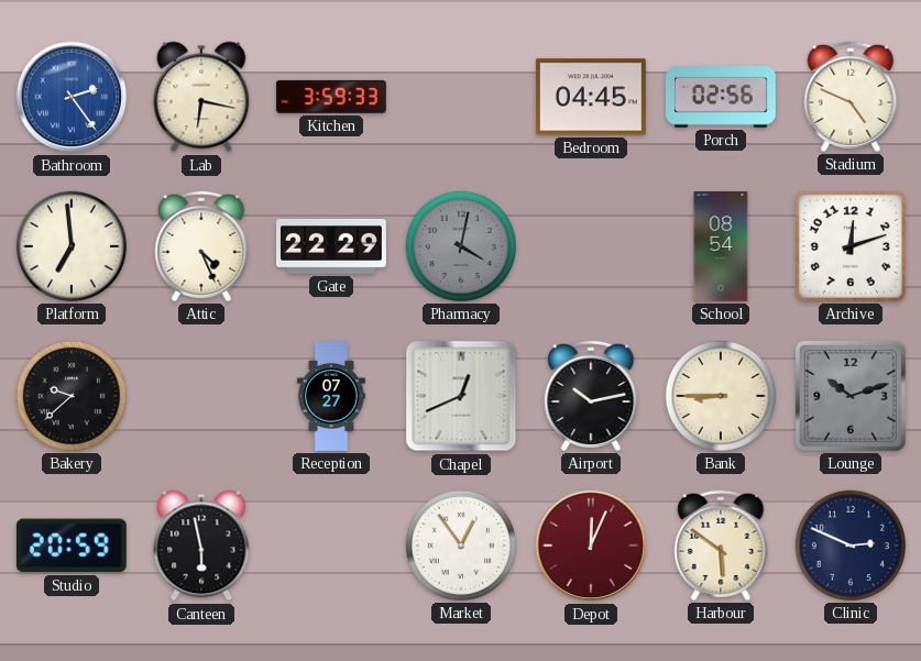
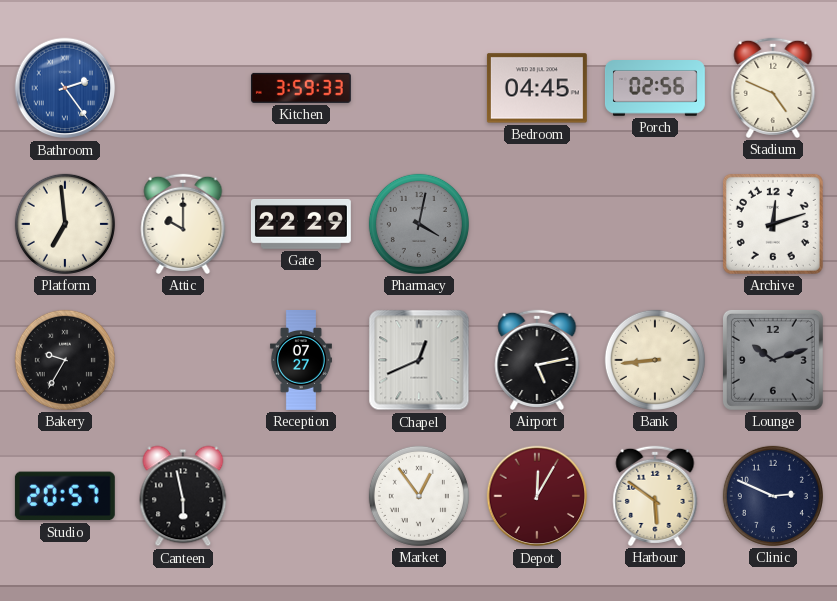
Lab: 6:17 -> none
Attic: 4:26 -> 10:00
School: 08:54 -> none
Bakery: 9:38 -> 9:35
Airport: 10:13 -> 5:13
Bank: 8:45 -> 8:44
Studio: 20:59 -> 20:57
Depot: 12:04 -> 12:05
